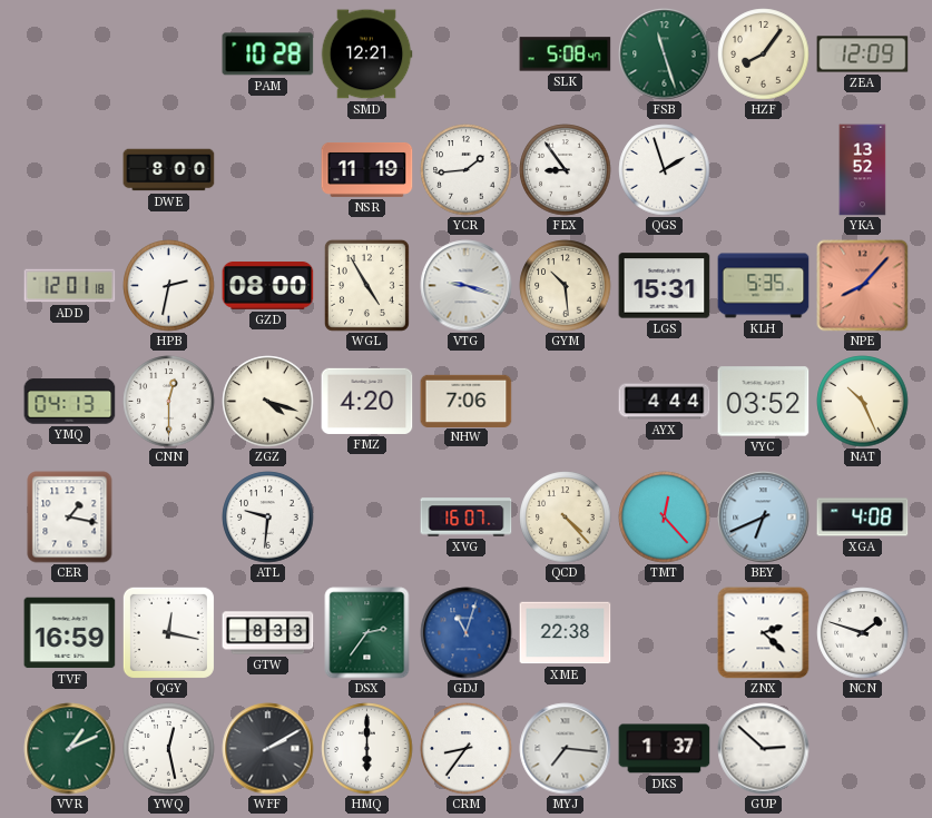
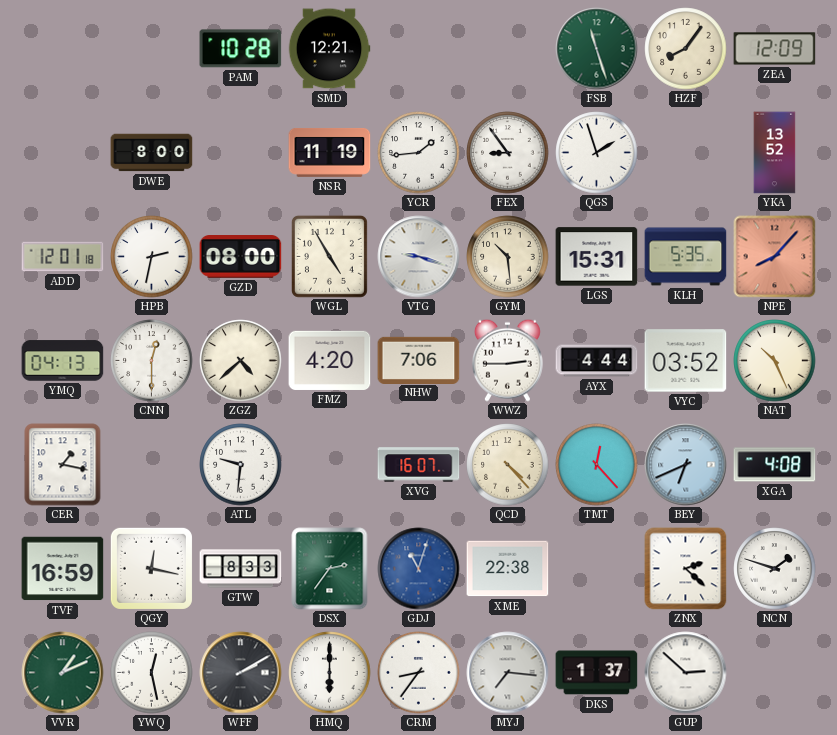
SLK: 5:08 -> none
ZGZ: 4:18 -> 4:38
WWZ: none -> 2:45
